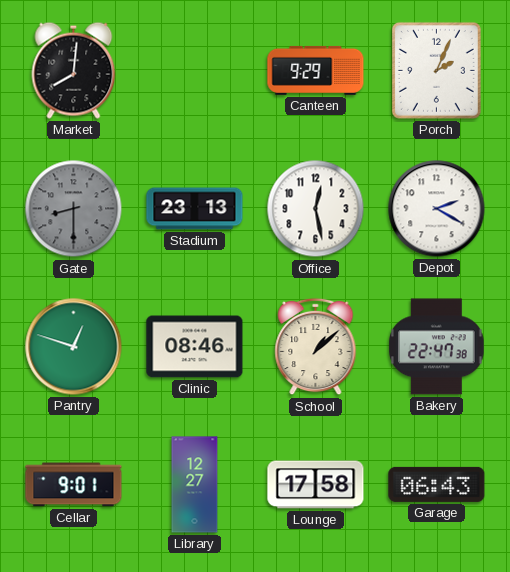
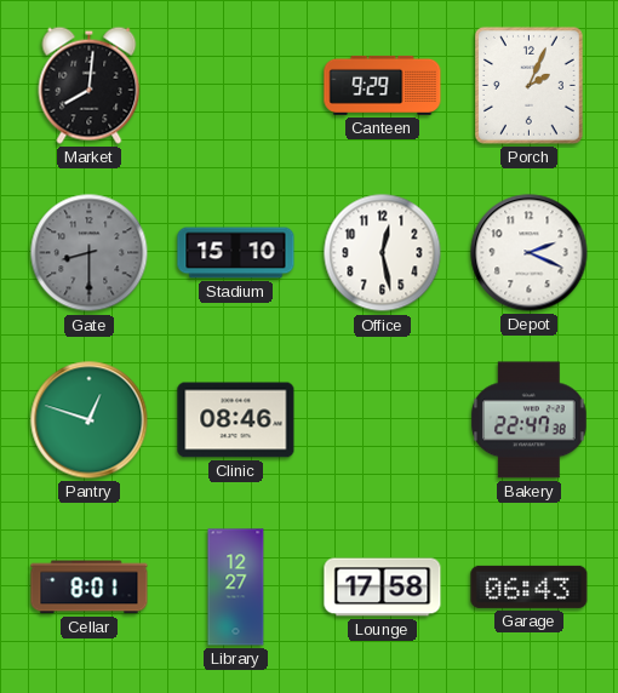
Stadium: 23:13 -> 15:10
Depot: 2:20 -> 2:19
School: 1:08 -> none
Cellar: 9:01 -> 8:01
